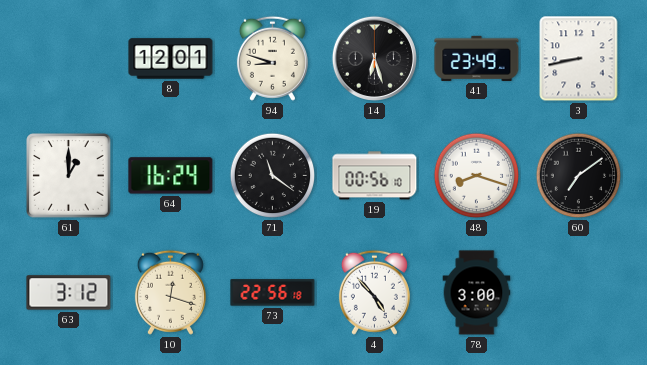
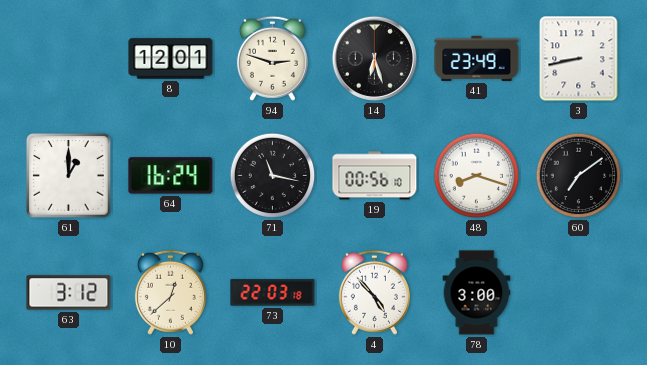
94: 8:48 -> 2:48
71: 11:21 -> 11:17
10: 12:18 -> 12:38
73: 22:56 -> 22:03
